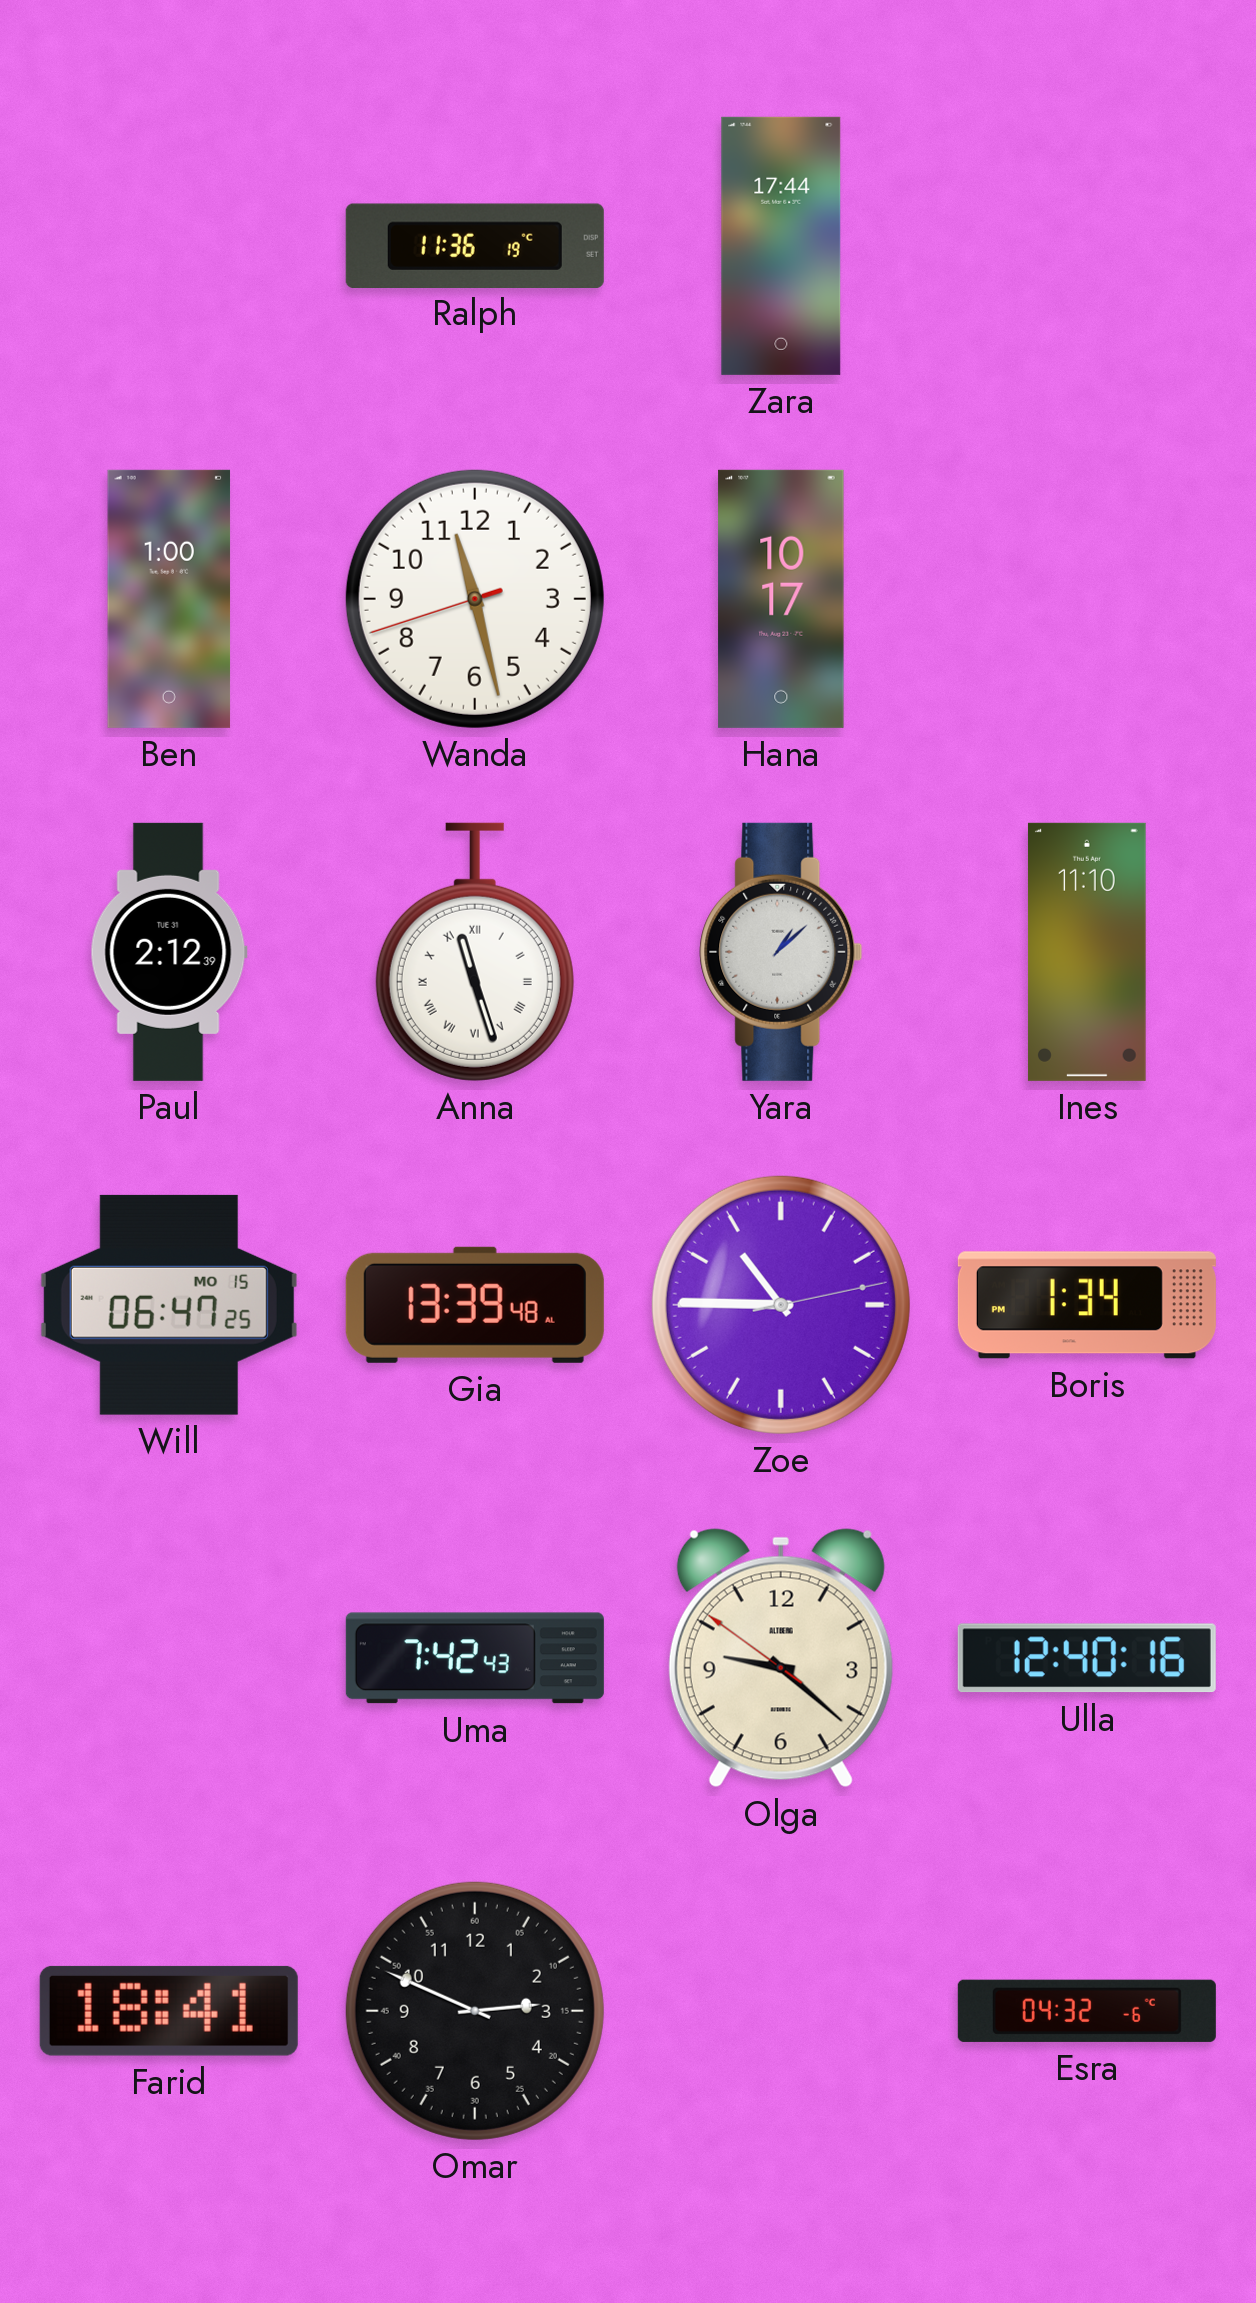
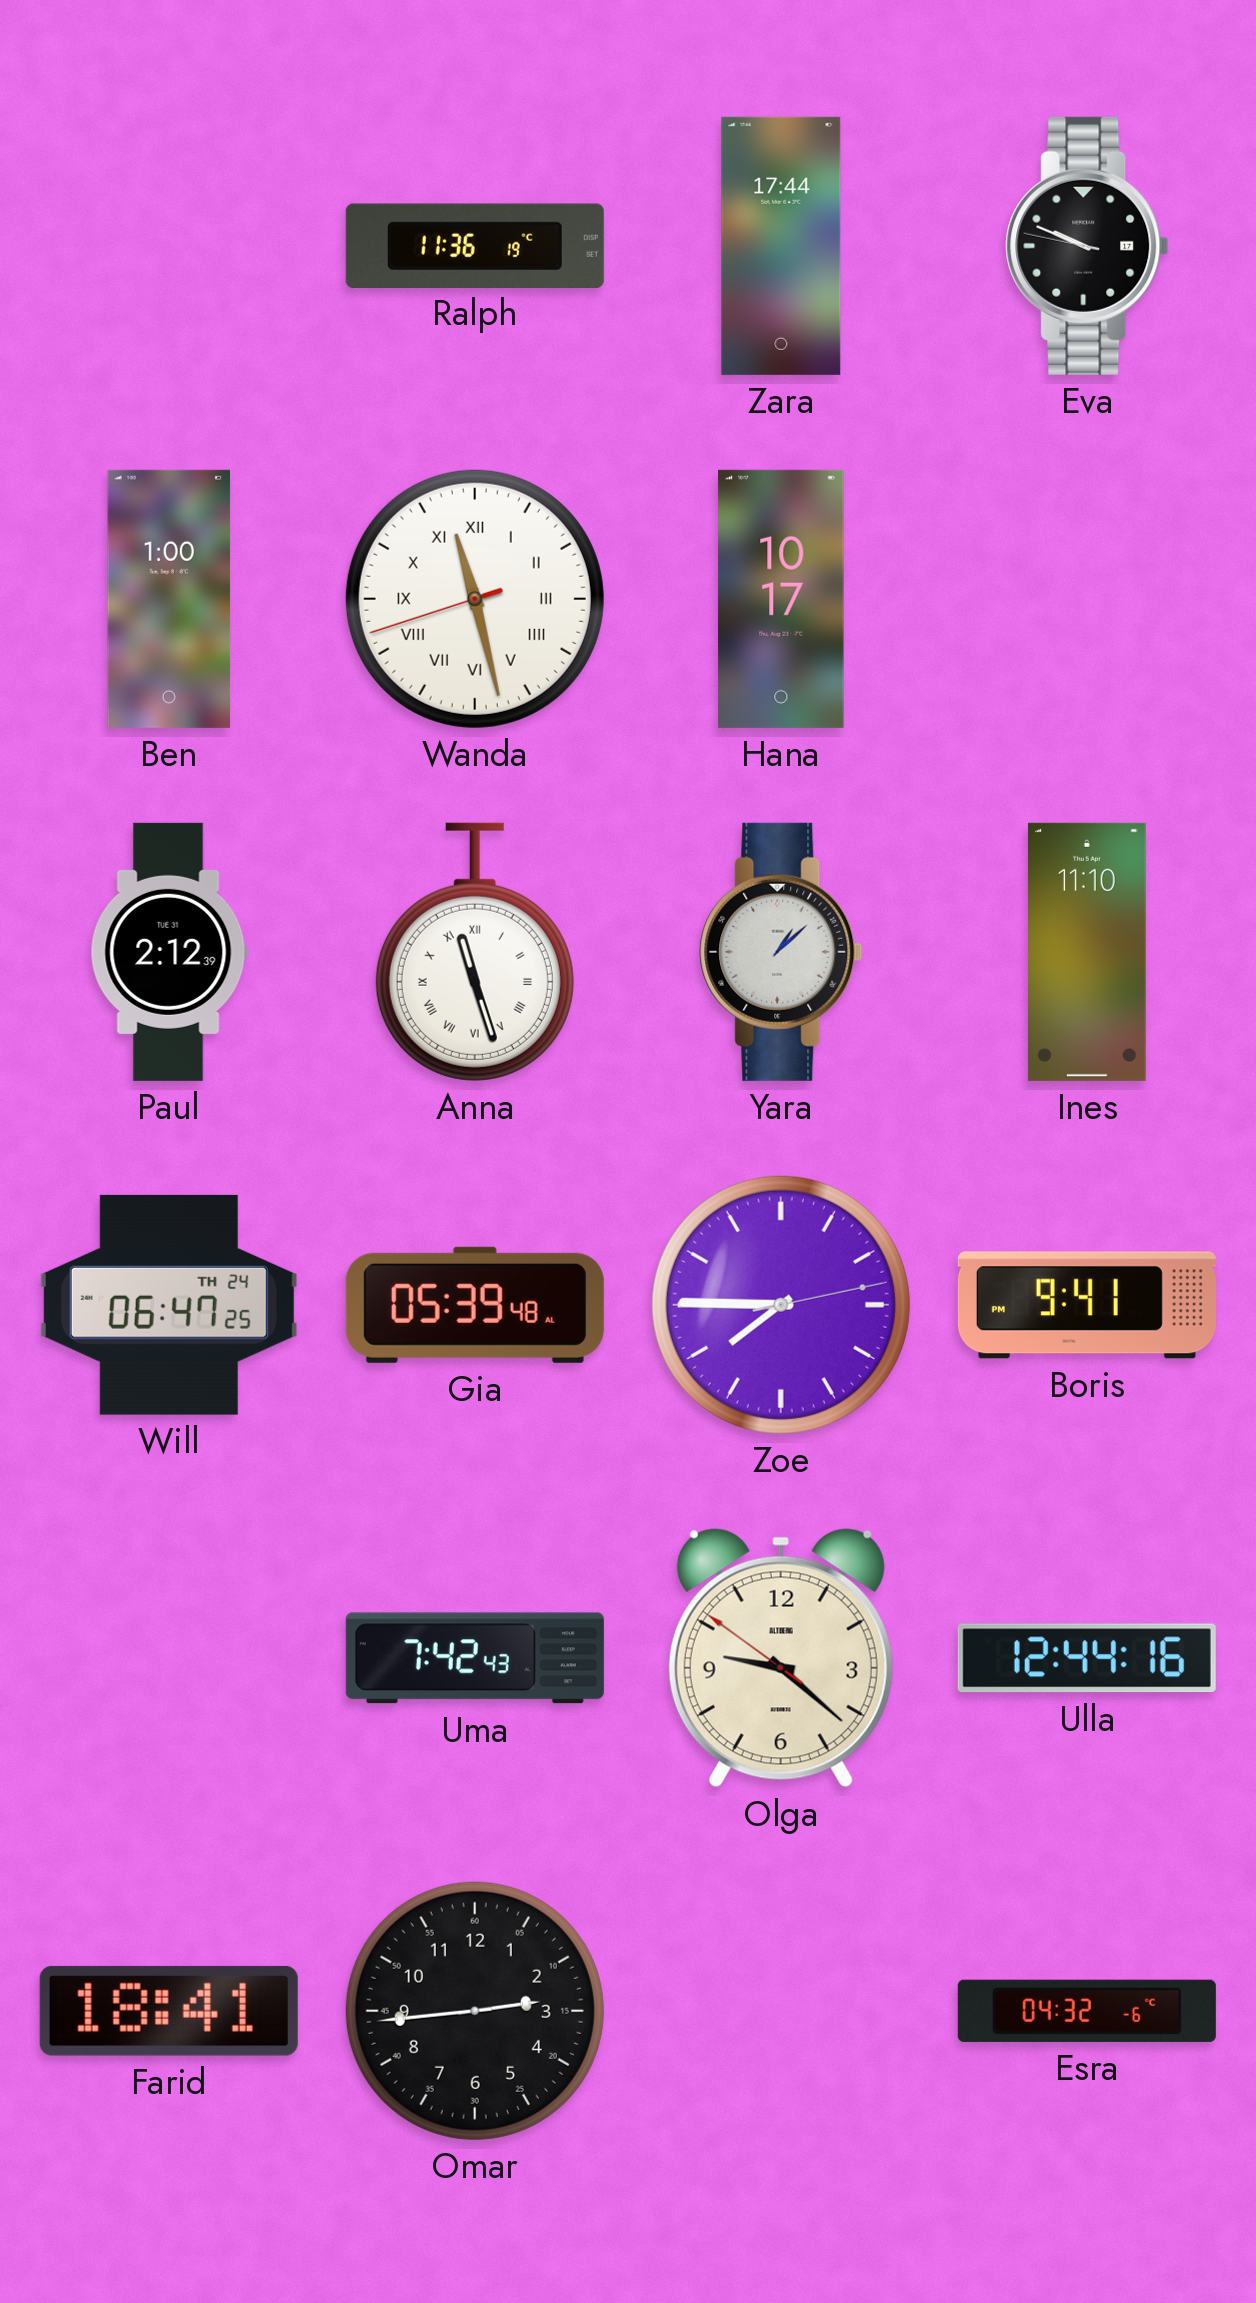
Eva: none -> 9:48
Wanda numerals: Arabic -> Roman
Will date: MO 15 -> TH 24
Gia: 13:39 -> 05:39
Zoe: 10:45 -> 7:45
Boris: 1:34 -> 9:41
Ulla: 12:40 -> 12:44
Omar: 2:49 -> 2:44
